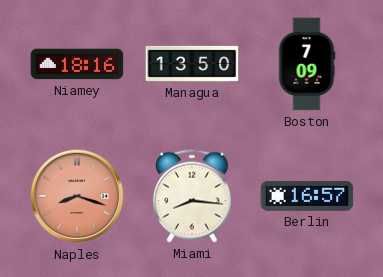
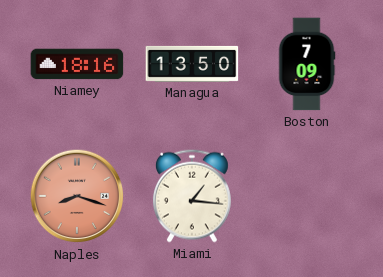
Miami: 8:16 -> 1:16
Berlin: 16:57 -> none
